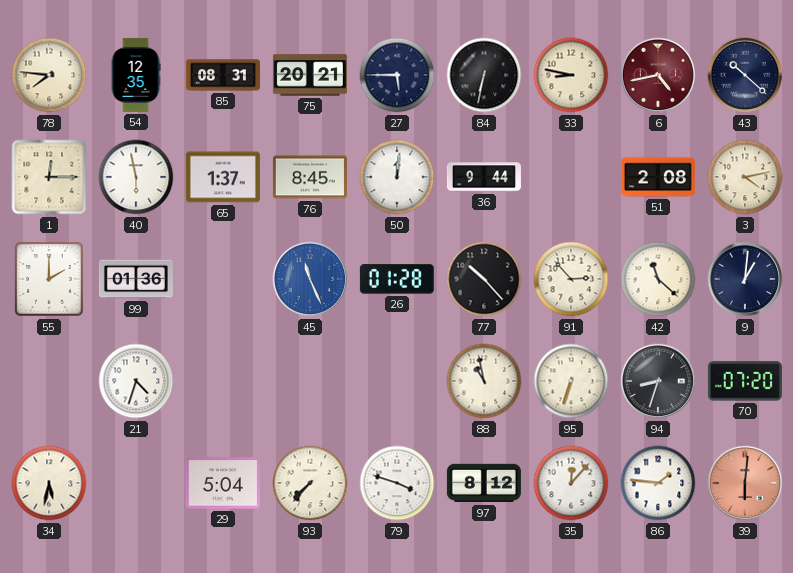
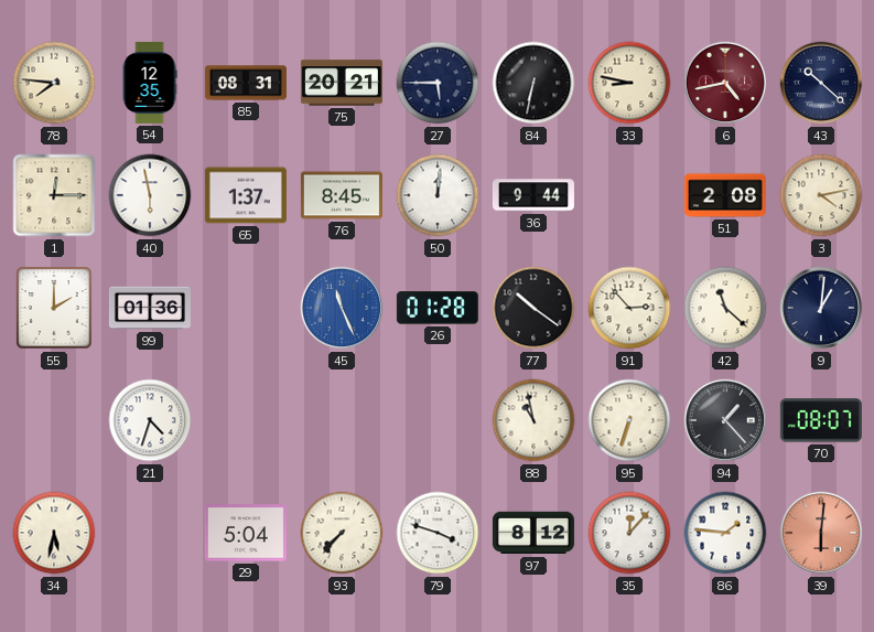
77: 10:23 -> 10:21
94: 8:33 -> 1:23
70: 07:20 -> 08:07
